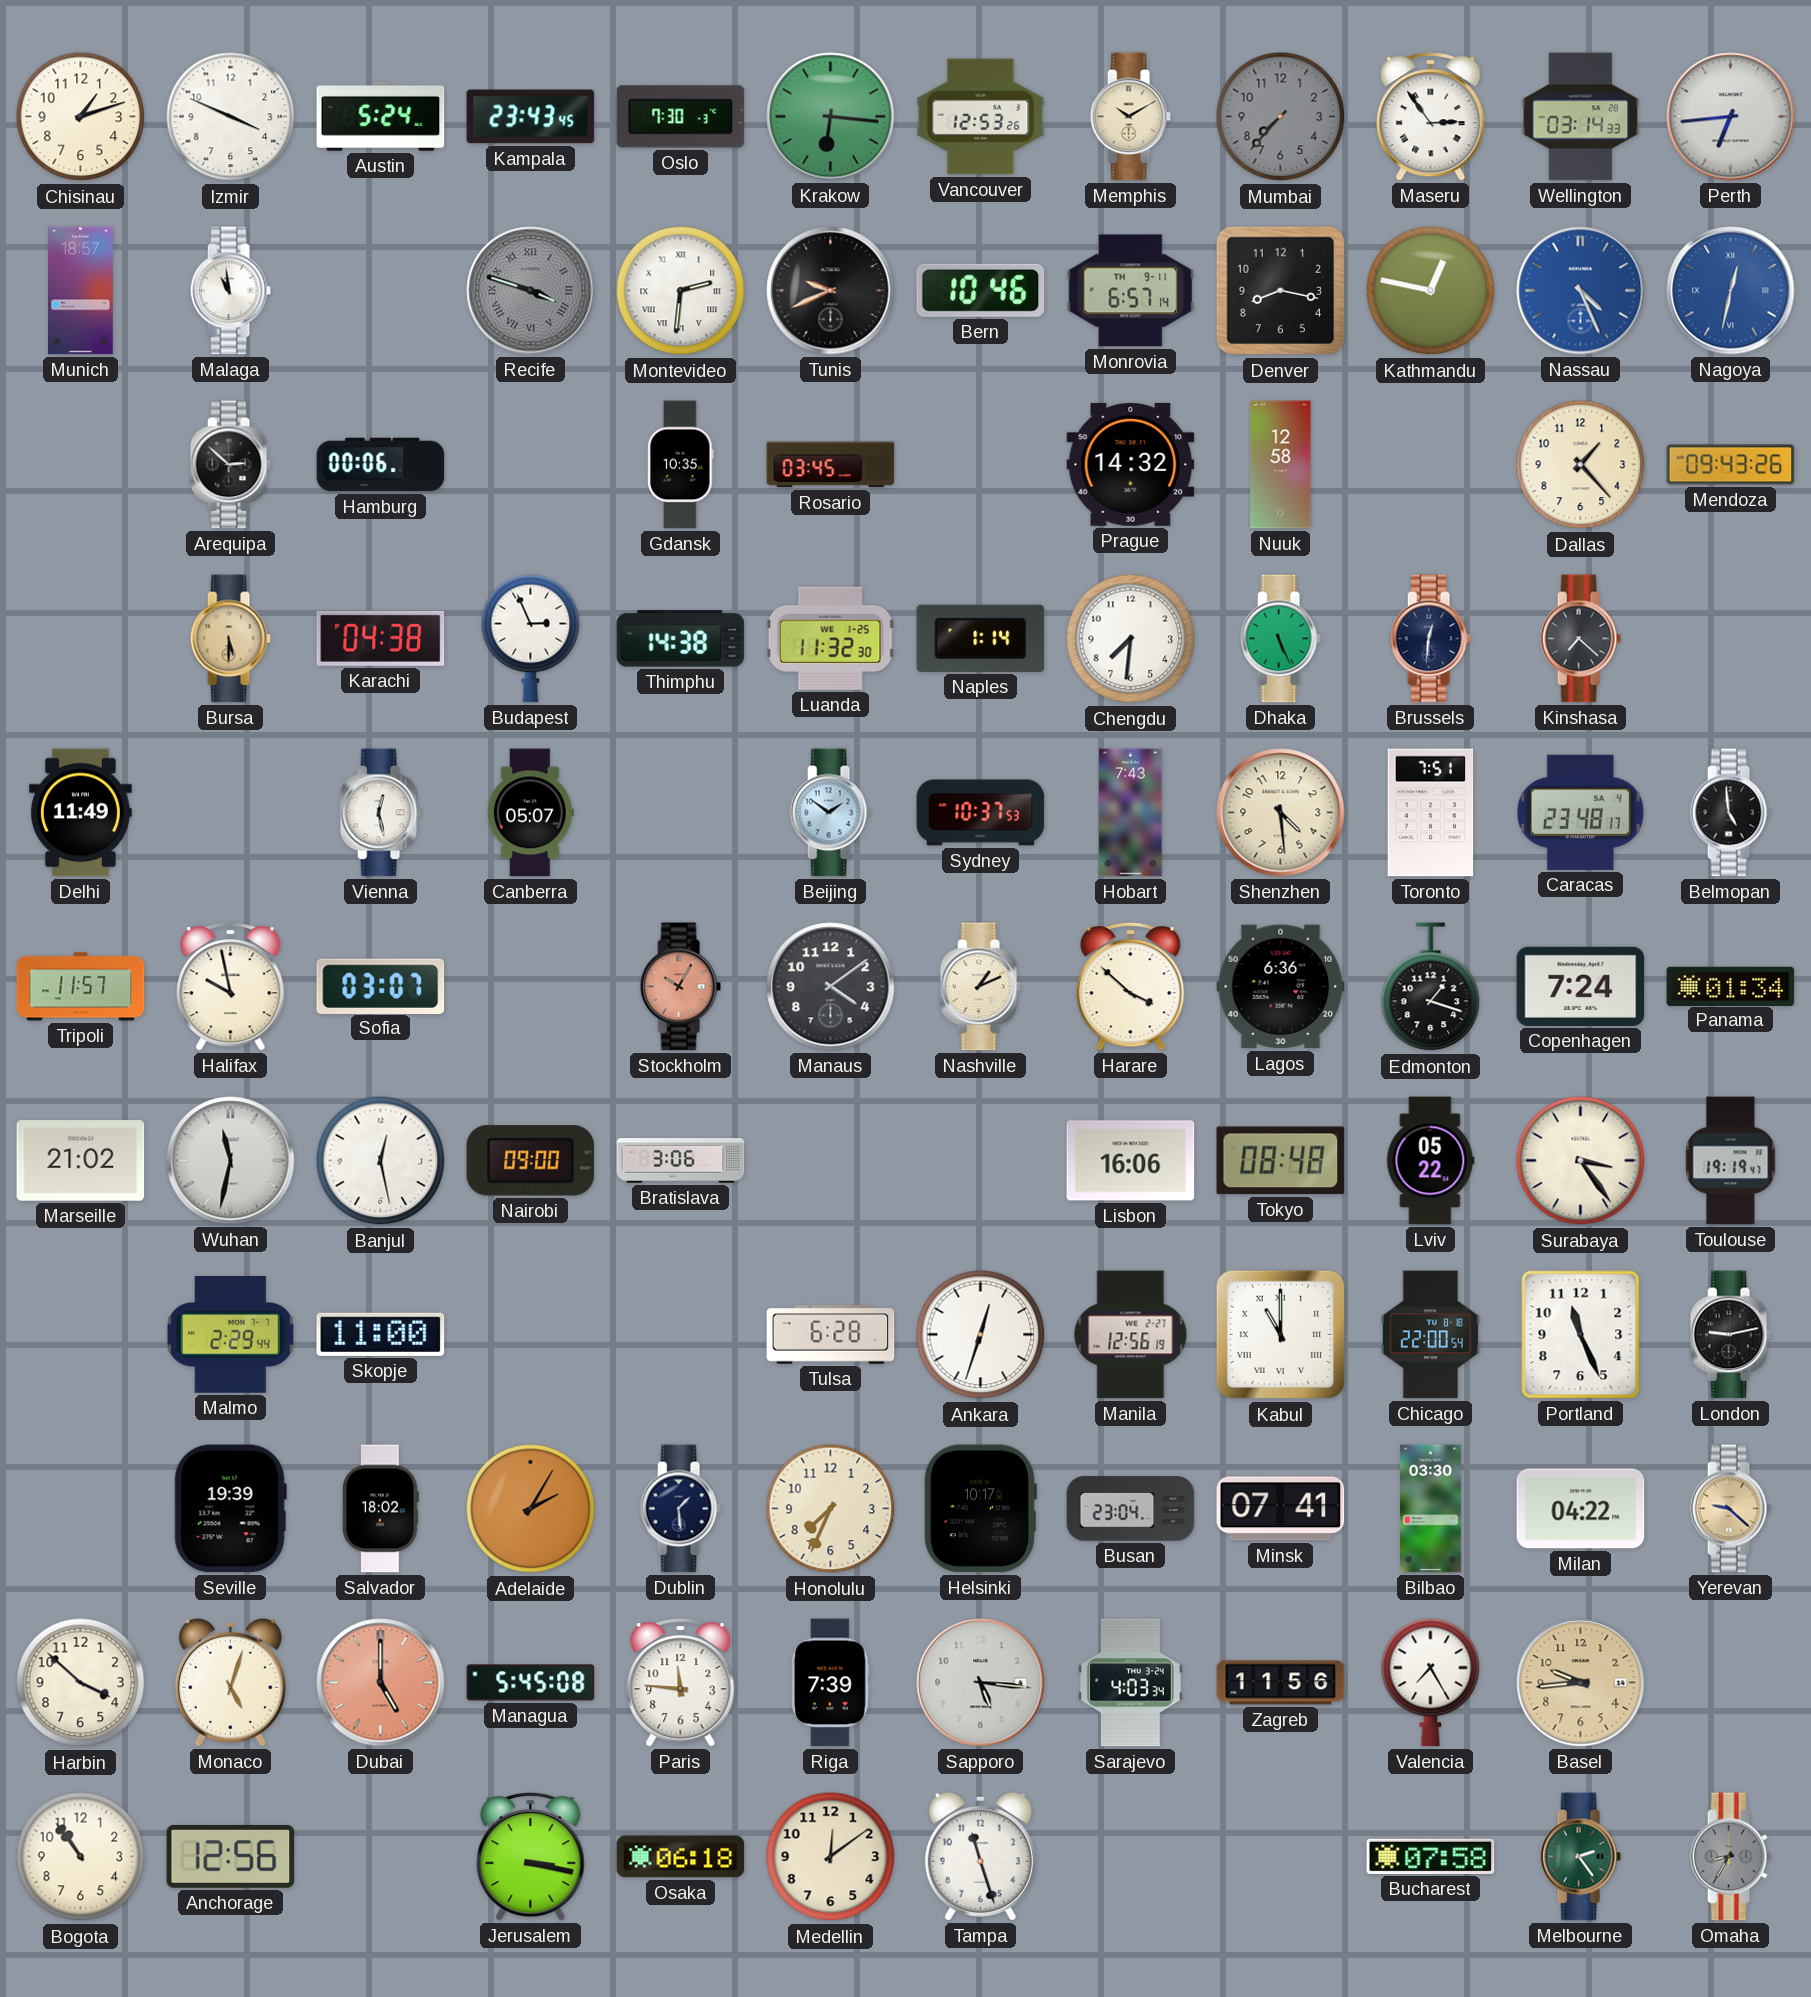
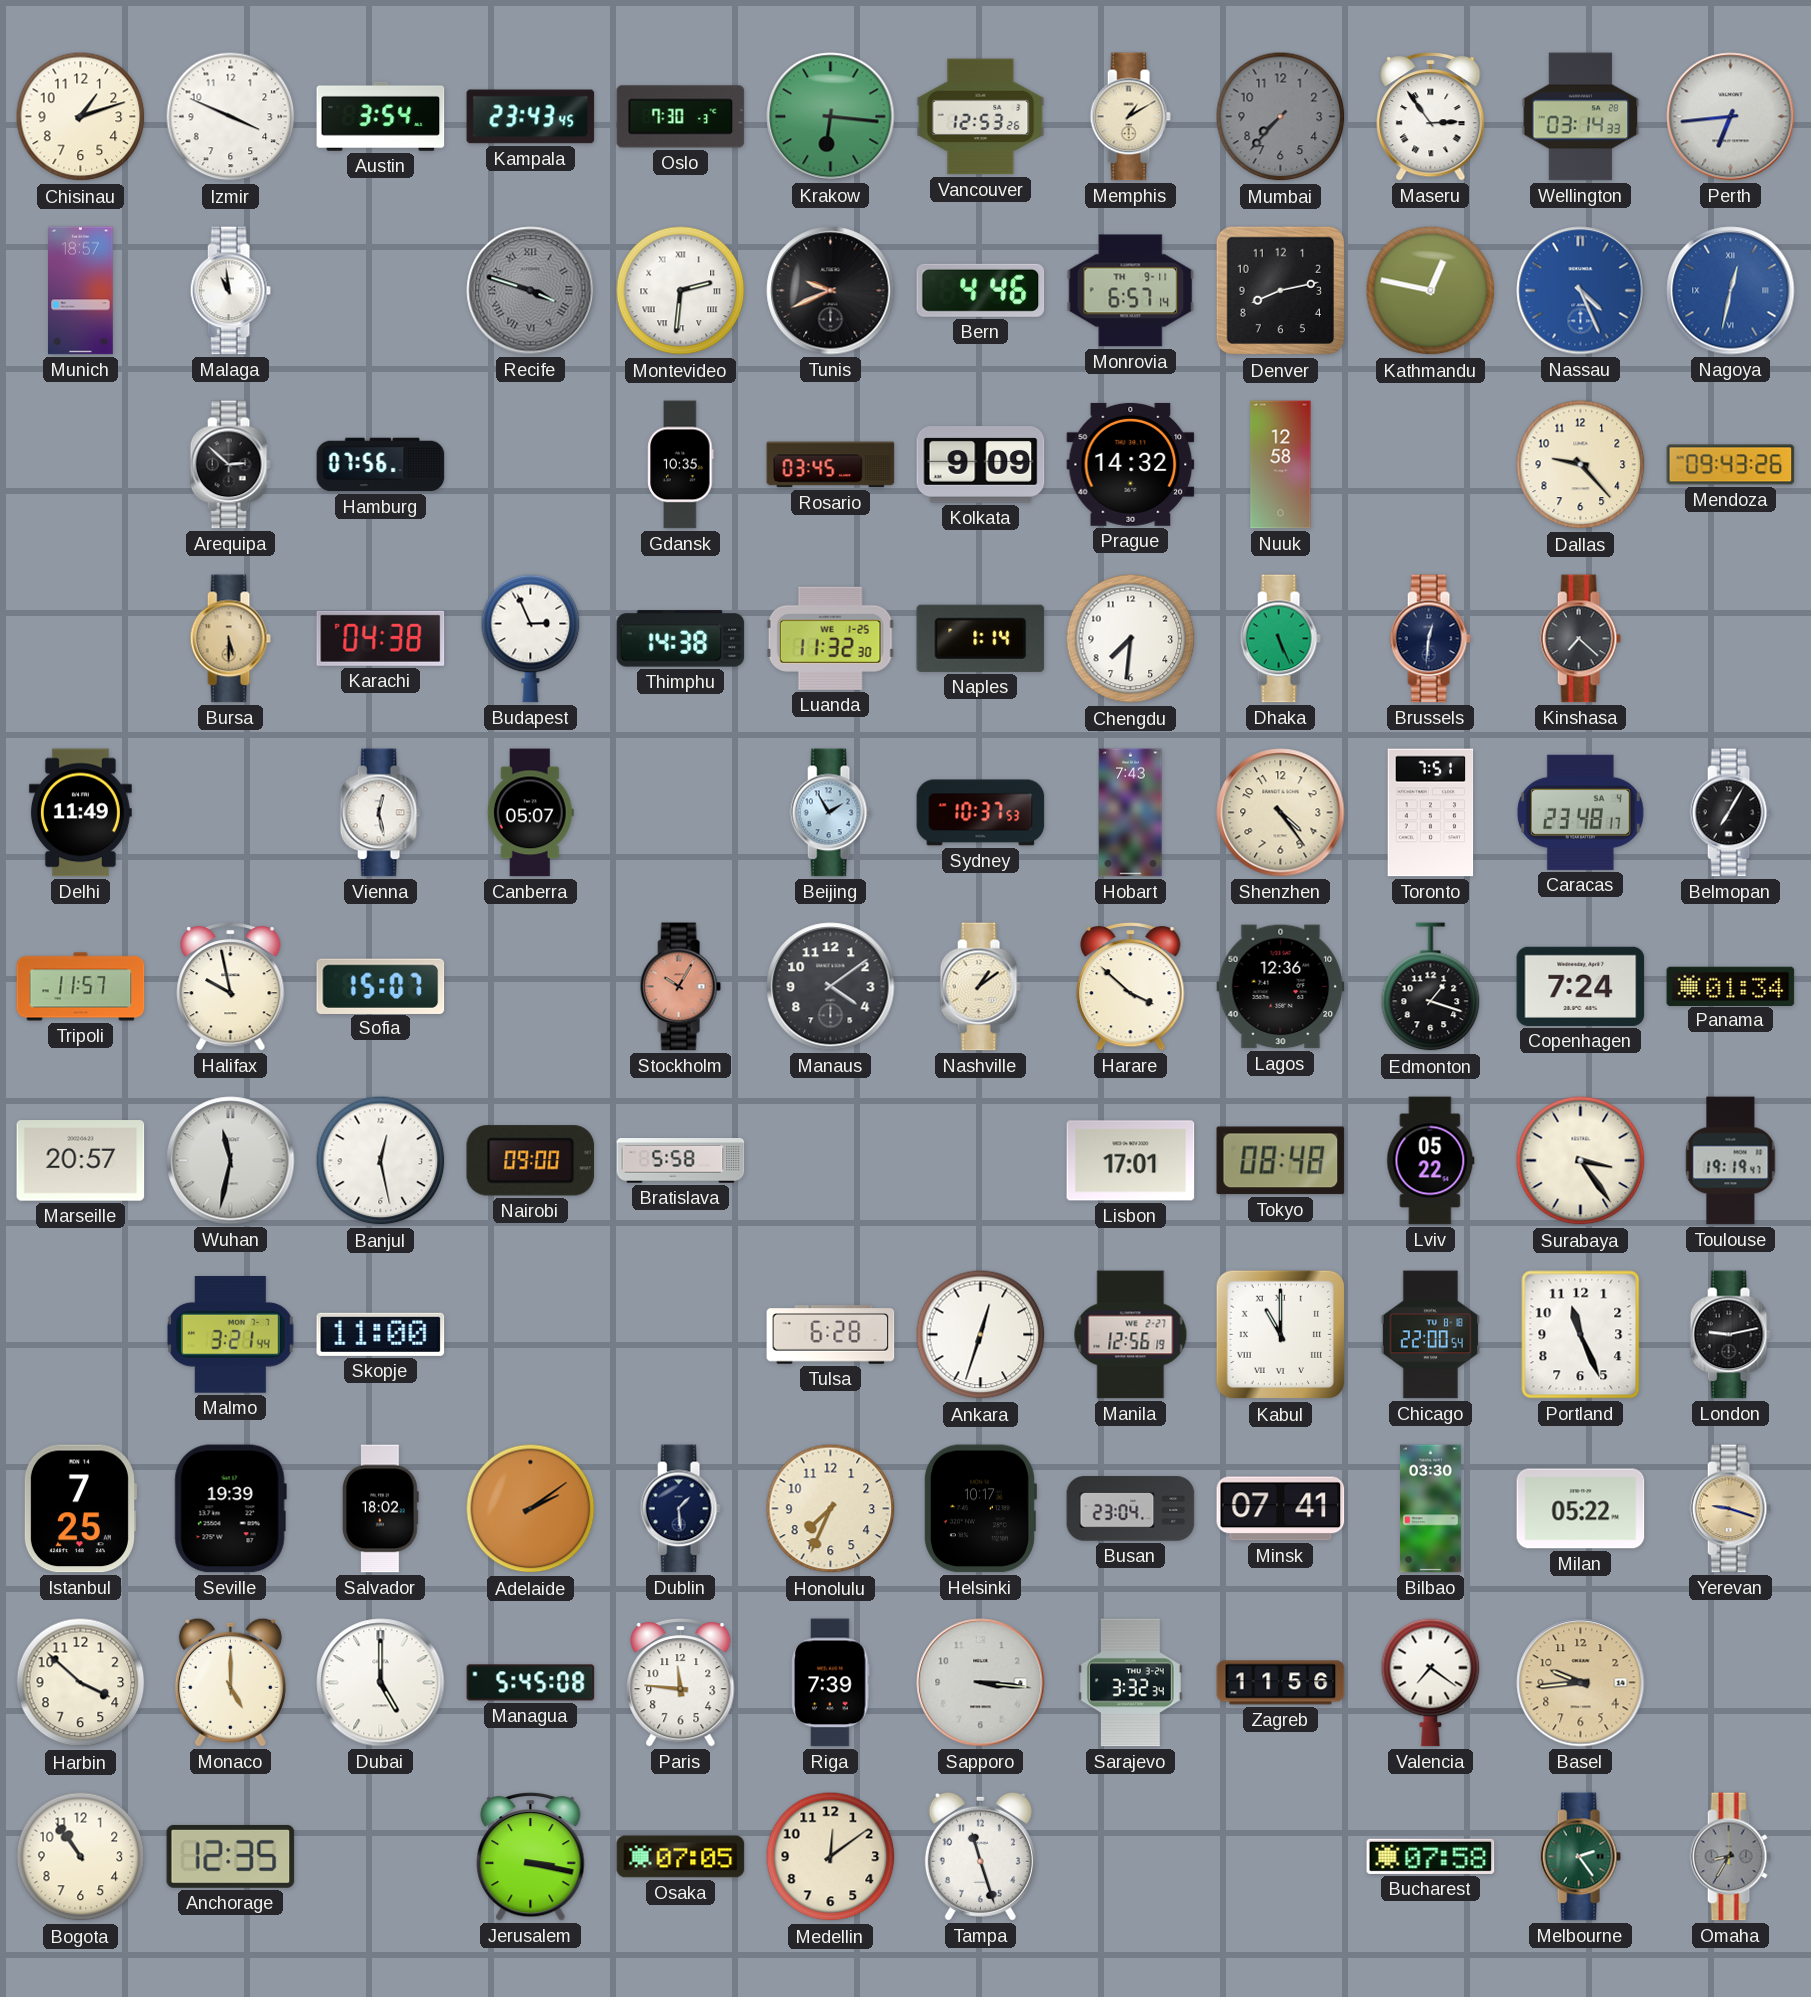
Austin: 5:24 -> 3:54
Memphis: 10:10 -> 1:10
Bern: 10:46 -> 4:46
Denver: 8:17 -> 8:13
Hamburg: 00:06 -> 07:56
Kolkata: none -> 9:09
Dallas: 1:23 -> 9:23
Beijing: 1:51 -> 1:55
Shenzhen: 4:29 -> 4:24
Belmopan: 4:59 -> 7:05
Sofia: 03:07 -> 15:07
Nashville: 1:11 -> 1:09
Lagos: 6:36 -> 12:36
Marseille: 21:02 -> 20:57
Bratislava: 3:06 -> 5:58
Lisbon: 16:06 -> 17:01
Malmo: 2:29 -> 3:21
Istanbul: none -> 7:25
Adelaide: 2:05 -> 2:09
Milan: 04:22 -> 05:22
Yerevan: 9:22 -> 9:18
Monaco: 5:03 -> 5:00
Dubai dial: salmon -> white
Sapporo: 5:16 -> 3:16
Sarajevo: 4:03 -> 3:32
Valencia: 7:25 -> 7:21
Anchorage: 12:56 -> 12:35
Osaka: 06:18 -> 07:05
